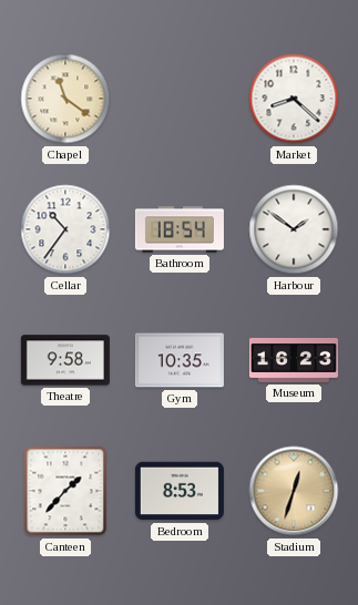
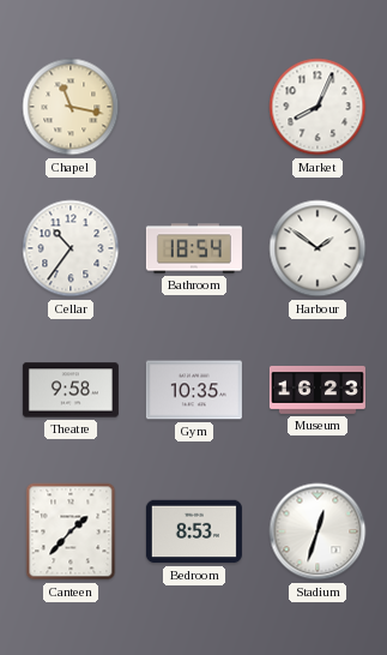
Chapel: 11:21 -> 11:17
Market: 8:22 -> 8:04
Stadium dial: champagne -> white
